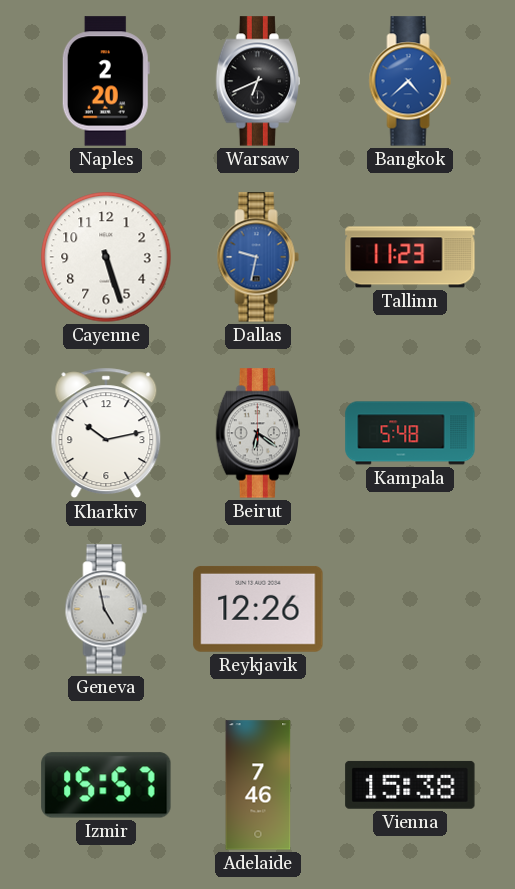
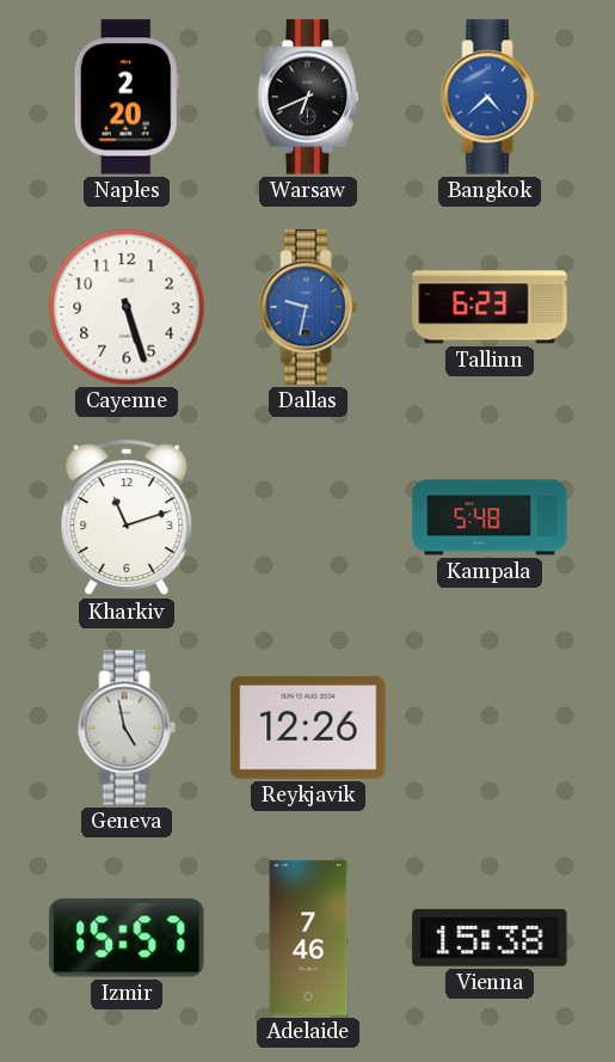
Tallinn: 11:23 -> 6:23
Kharkiv: 10:13 -> 11:12
Beirut: 6:21 -> none
